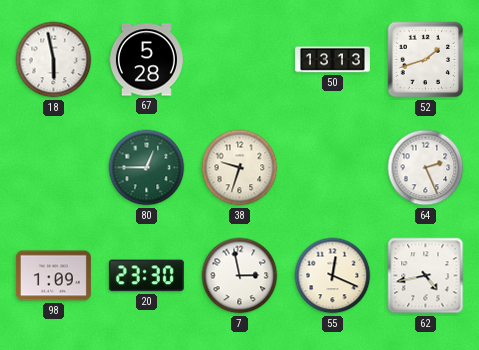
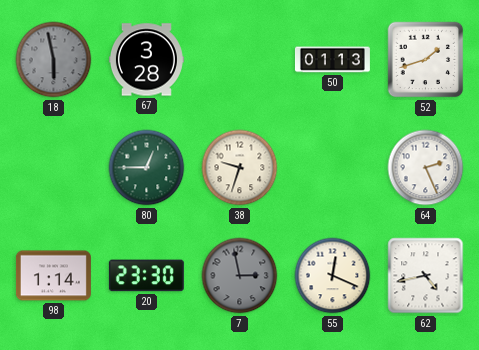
18 dial: white -> grey
67: 5:28 -> 3:28
50: 13:13 -> 01:13
98: 1:09 -> 1:14
7 dial: white -> grey
